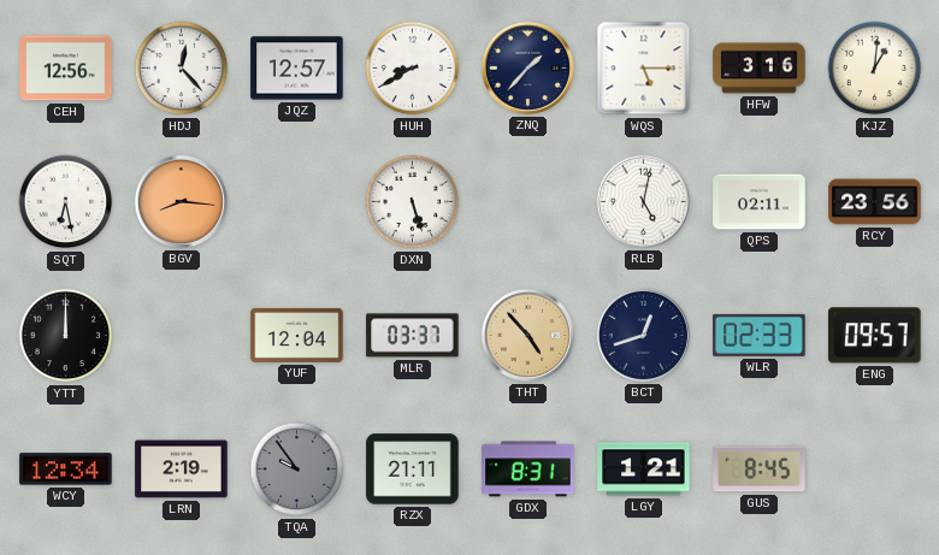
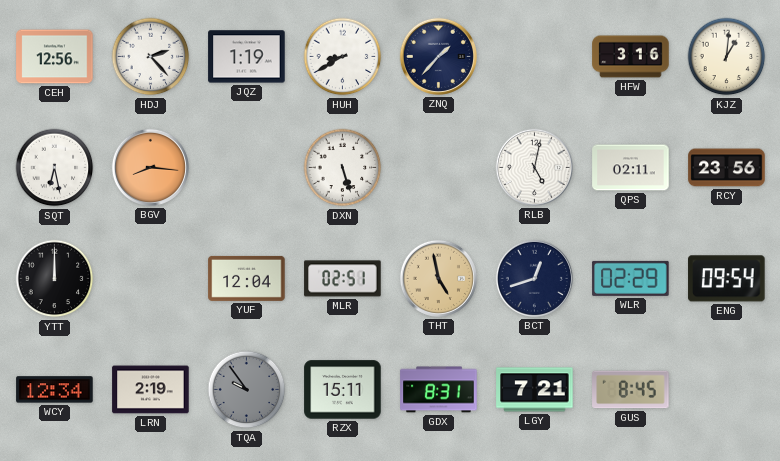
HDJ: 12:23 -> 2:23
JQZ: 12:57 -> 1:19
WQS: 5:15 -> none
MLR: 03:37 -> 02:51
THT: 4:53 -> 4:58
WLR: 02:33 -> 02:29
ENG: 09:57 -> 09:54
RZX: 21:11 -> 15:11
LGY: 1:21 -> 7:21
